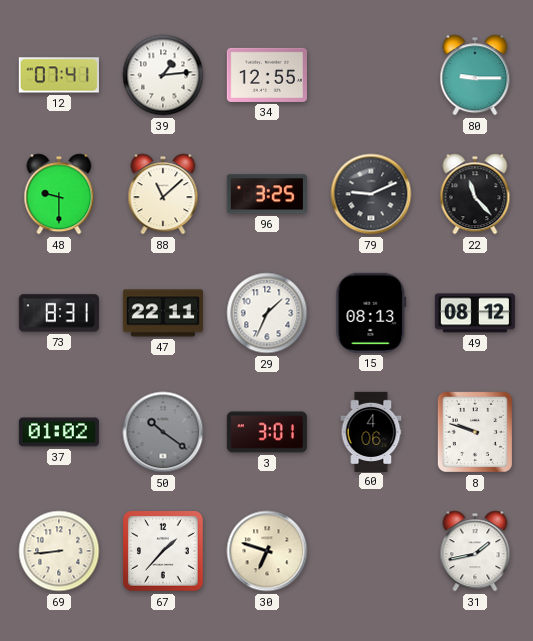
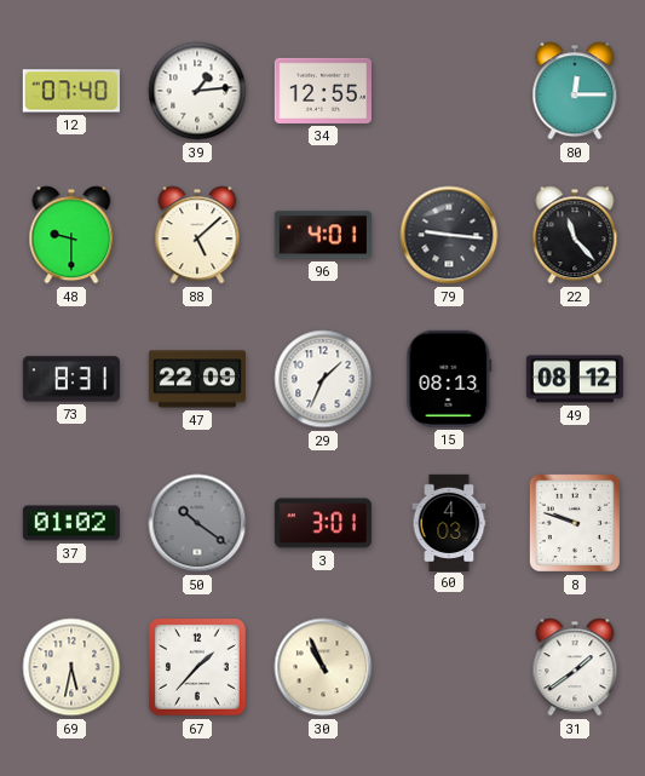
12: 07:41 -> 07:40
80: 9:15 -> 12:15
88: 11:08 -> 5:08
96: 3:25 -> 4:01
79: 9:11 -> 9:16
47: 22:11 -> 22:09
60: 4:06 -> 4:03
69: 8:44 -> 5:32
30: 6:48 -> 10:56
31: 1:43 -> 1:39
